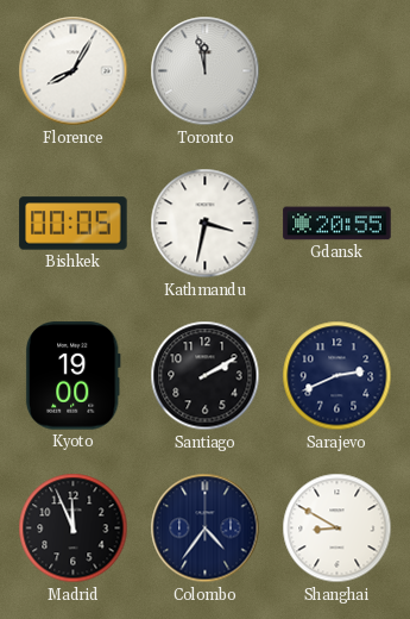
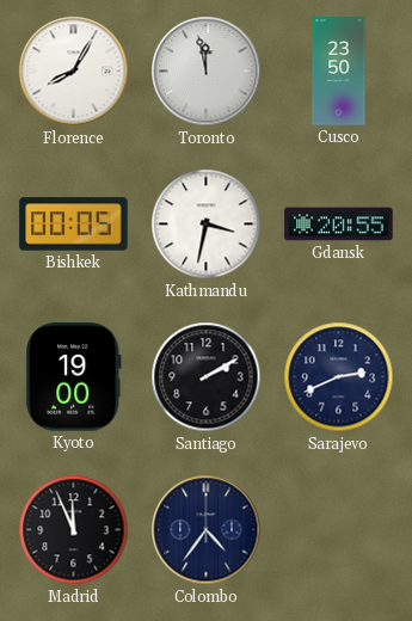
Cusco: none -> 23:50
Shanghai: 8:50 -> none
